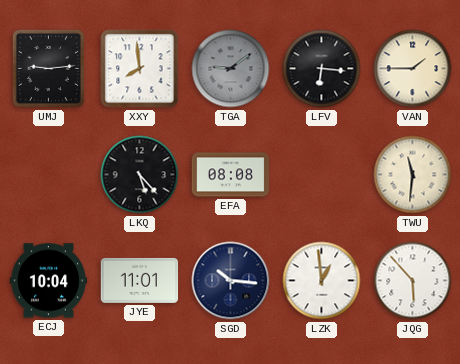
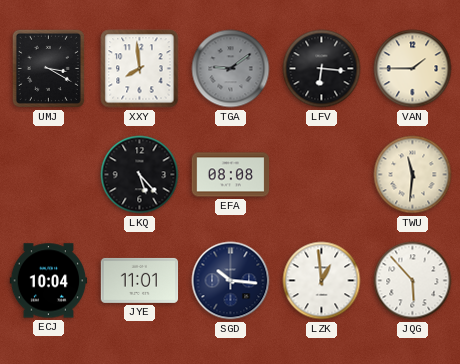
UMJ: 9:14 -> 3:20
